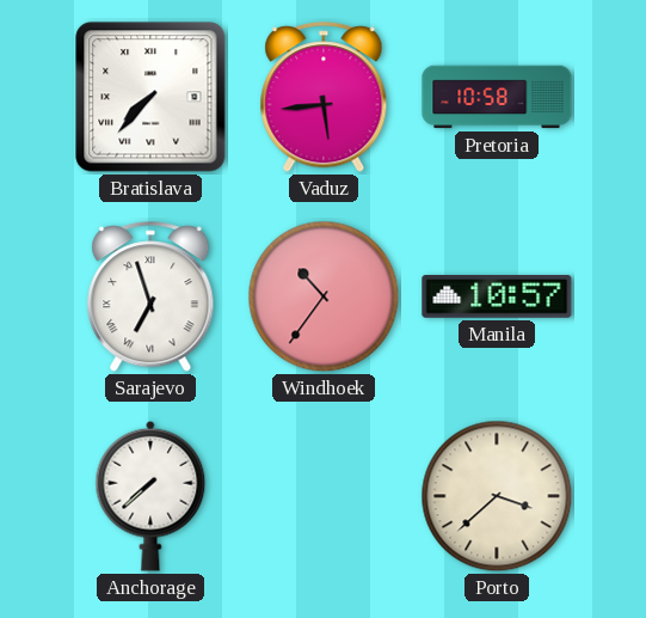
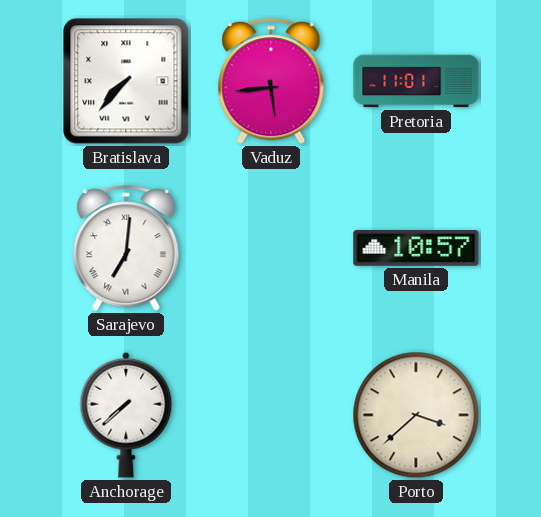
Pretoria: 10:58 -> 11:01
Sarajevo: 6:57 -> 7:01
Windhoek: 10:36 -> none
